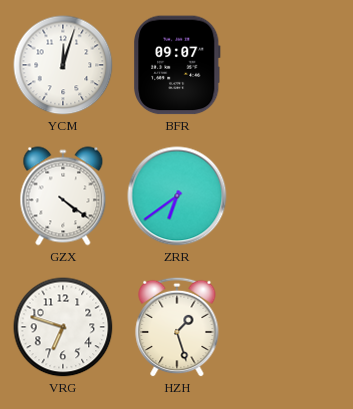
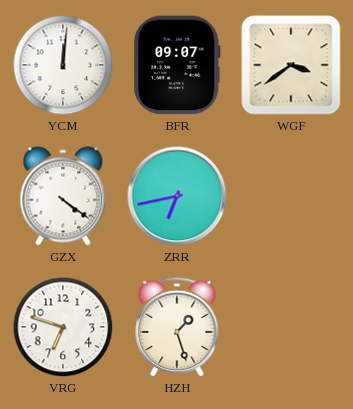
YCM: 12:03 -> 12:01
WGF: none -> 3:39
ZRR: 6:39 -> 6:43
